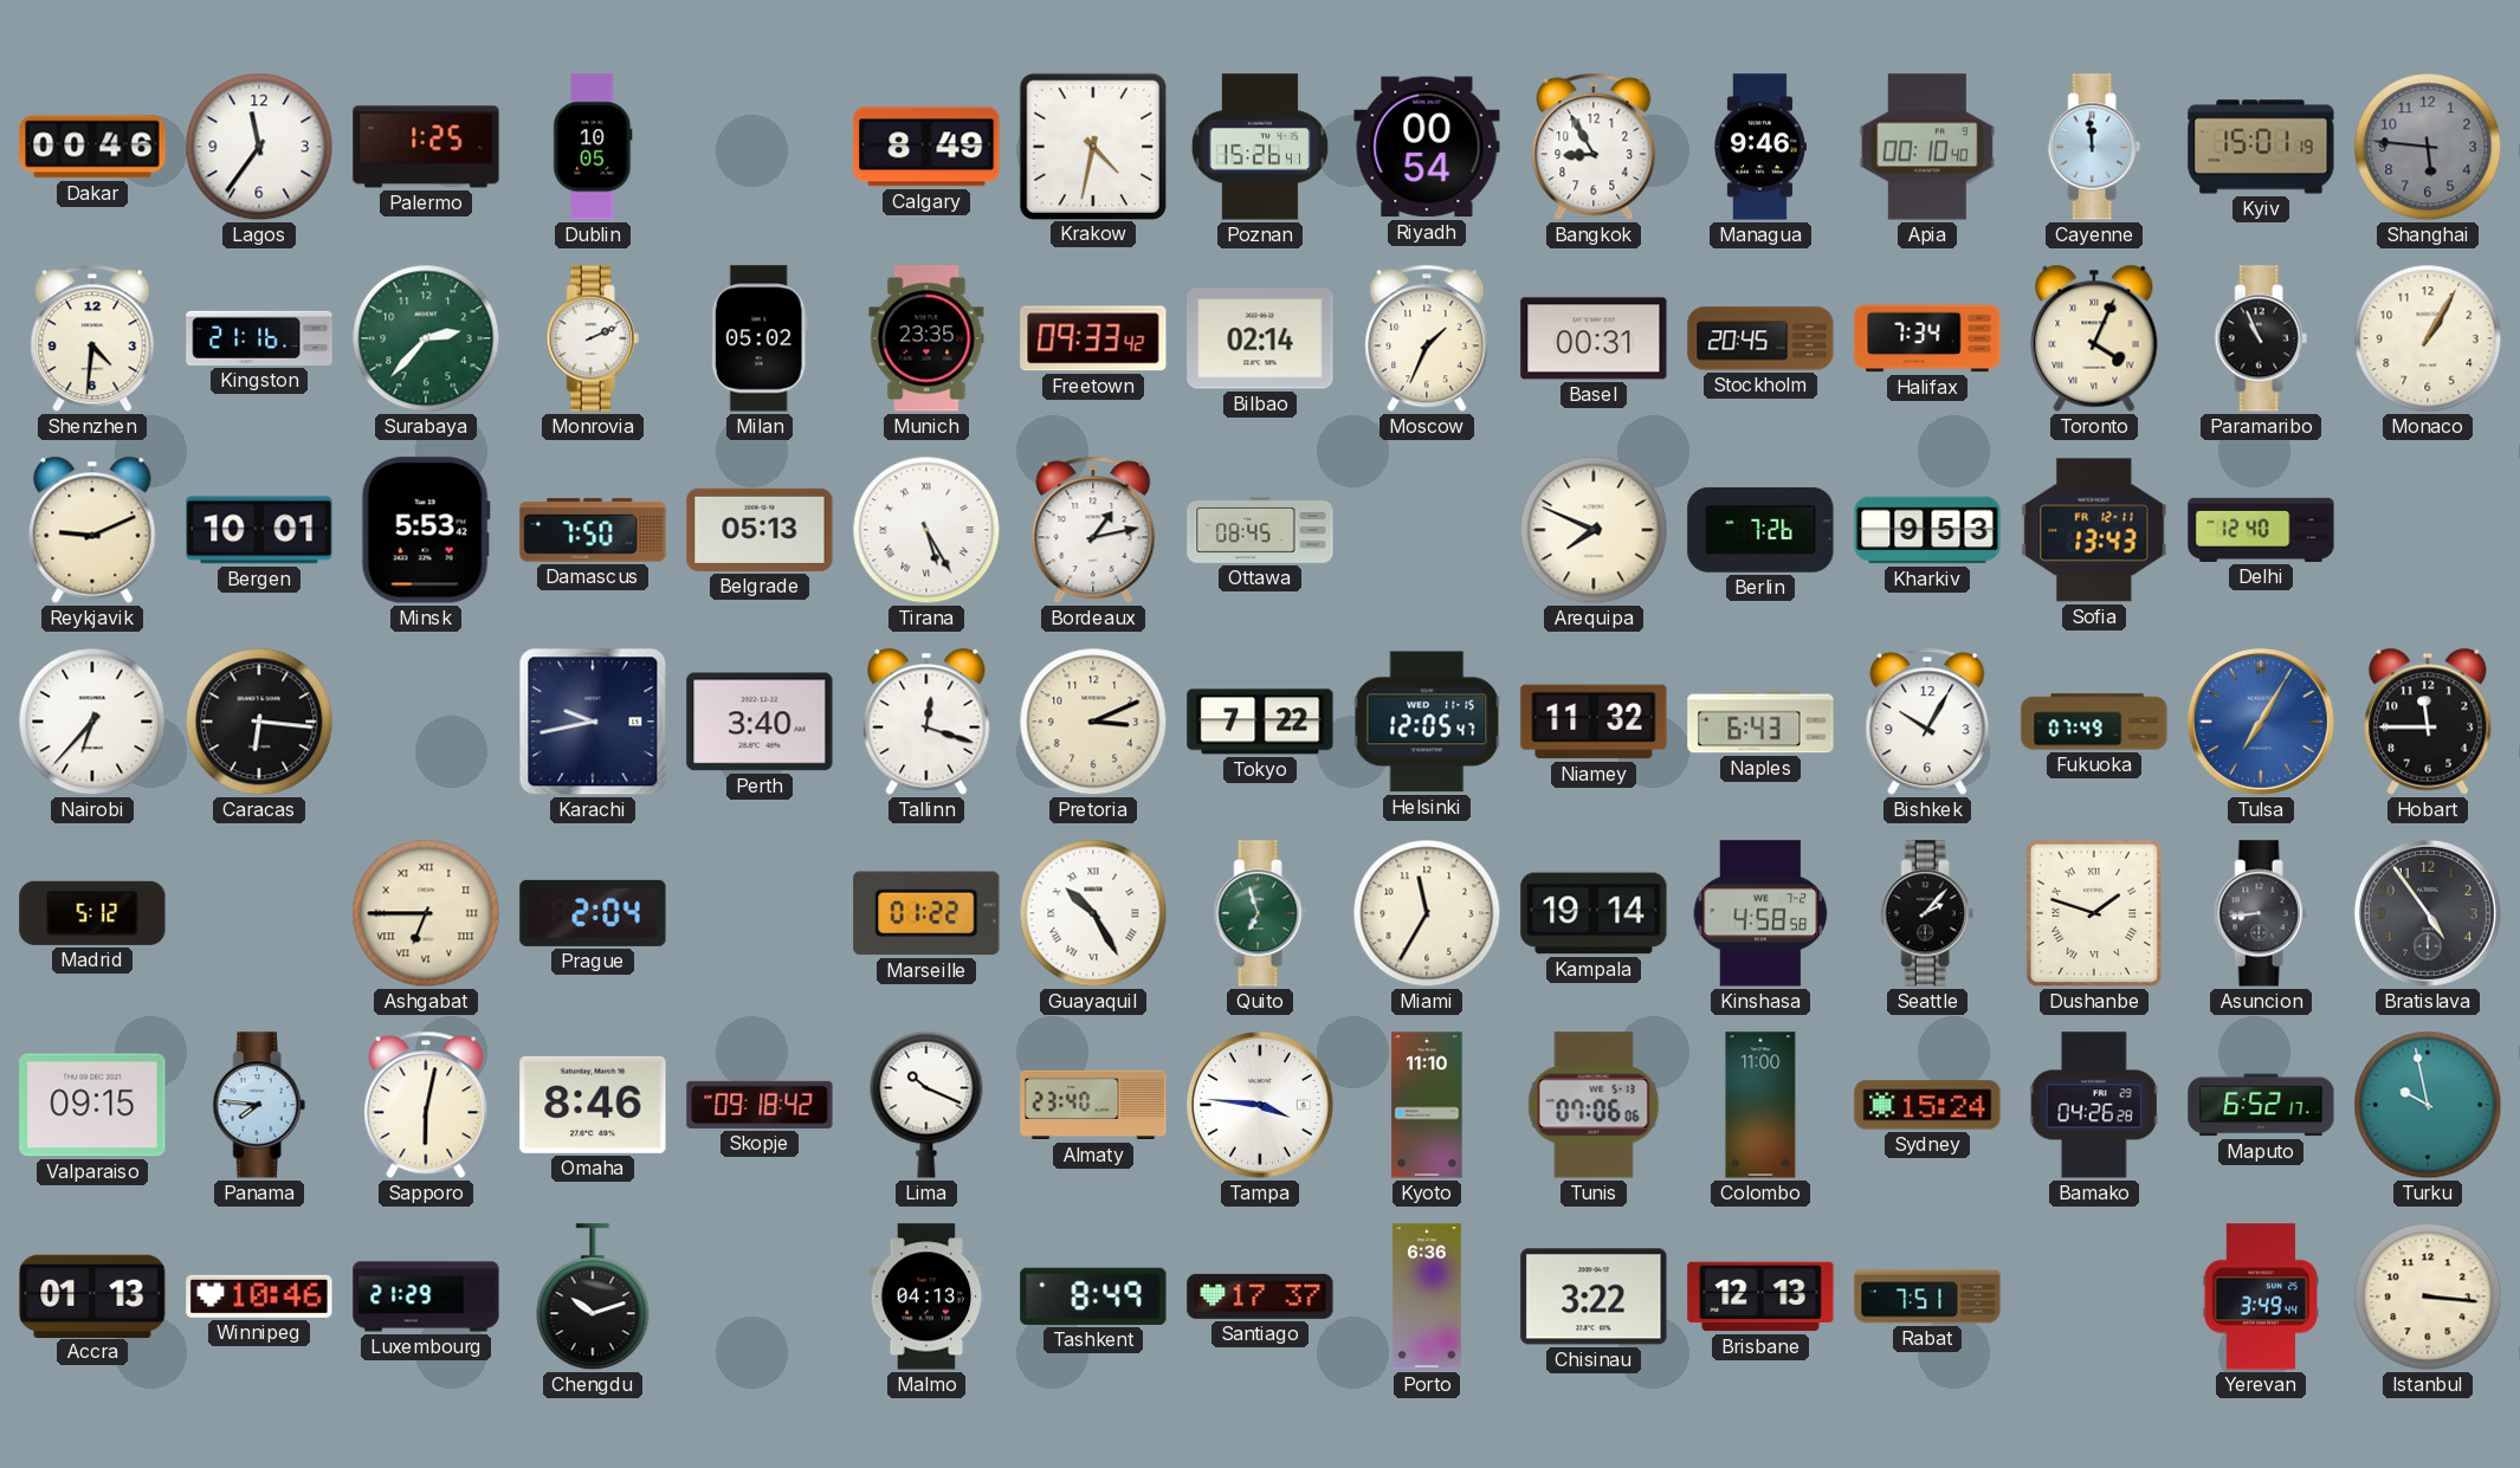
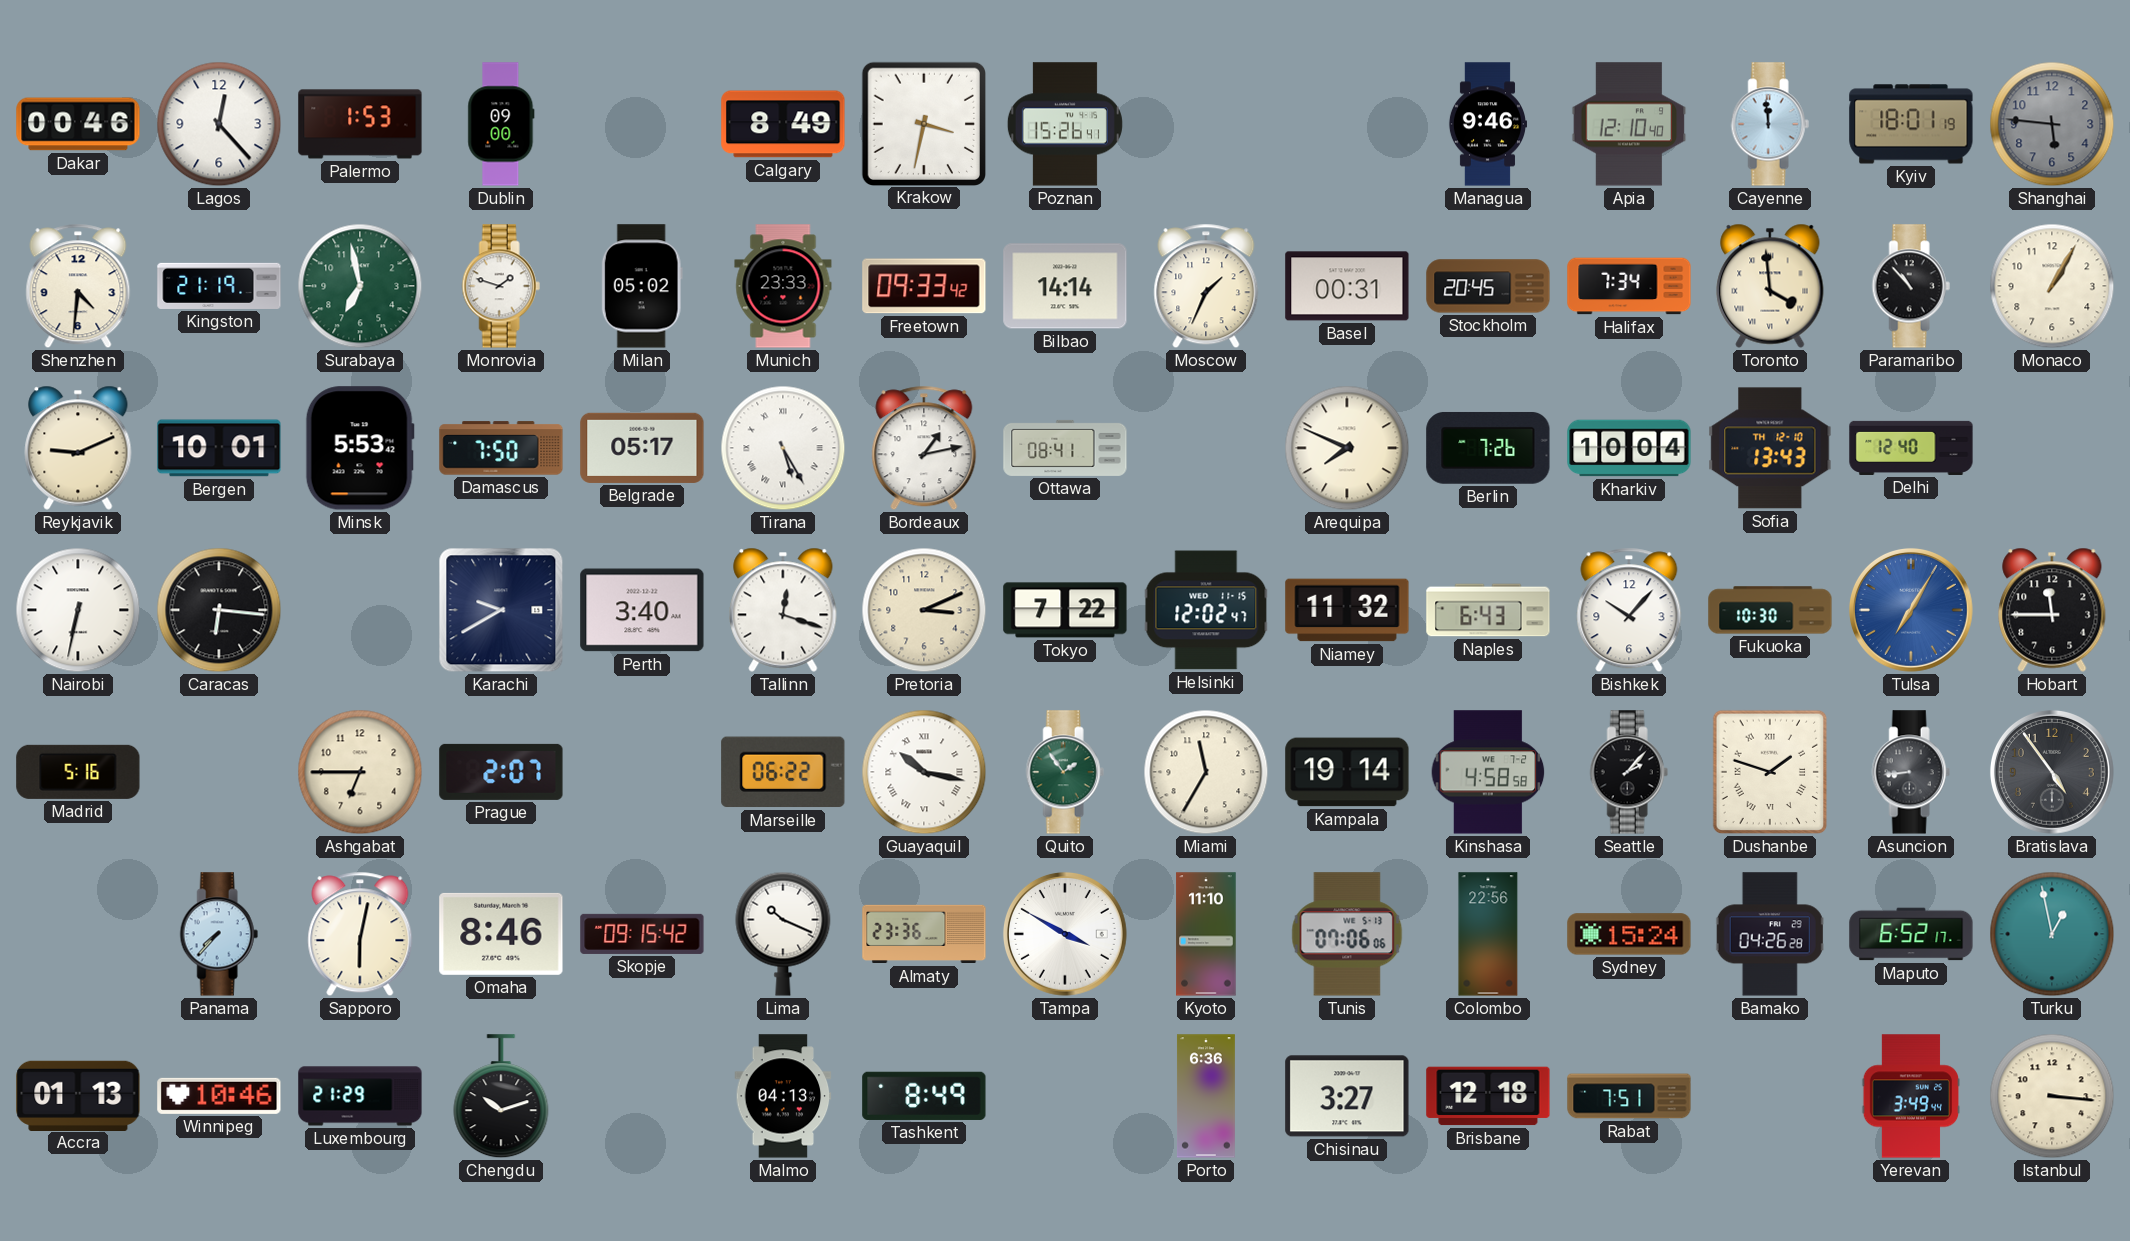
Lagos: 11:36 -> 12:23
Palermo: 1:25 -> 1:53
Dublin: 10:05 -> 09:00
Krakow: 4:32 -> 3:32
Riyadh: 00:54 -> none
Bangkok: 8:55 -> none
Apia: 00:10 -> 12:10
Kyiv: 15:01 -> 18:01
Kingston: 21:16 -> 21:19
Surabaya: 2:37 -> 6:58
Monrovia: 2:11 -> 1:48
Munich: 23:35 -> 23:33
Bilbao: 02:14 -> 14:14
Toronto: 4:04 -> 3:59
Paramaribo: 10:56 -> 10:53
Belgrade: 05:13 -> 05:17
Ottawa: 08:45 -> 08:41
Kharkiv: 9:53 -> 10:04
Sofia date: FR 12-11 -> TH 12-10
Nairobi: 6:37 -> 6:32
Karachi: 9:43 -> 9:40
Helsinki: 12:05 -> 12:02
Bishkek: 10:05 -> 10:07
Fukuoka: 07:49 -> 10:30
Madrid: 5:12 -> 5:16
Ashgabat numerals: Roman -> Arabic
Prague: 2:04 -> 2:07
Marseille: 01:22 -> 06:22
Guayaquil: 10:25 -> 10:17
Quito: 6:57 -> 1:54
Valparaiso: 09:15 -> none
Panama: 7:46 -> 7:37
Skopje: 09:18 -> 09:15
Almaty: 23:40 -> 23:36
Tampa: 3:46 -> 3:50
Colombo: 11:00 -> 22:56
Turku: 9:58 -> 12:58
Santiago: 17:37 -> none
Chisinau: 3:22 -> 3:27
Brisbane: 12:13 -> 12:18
